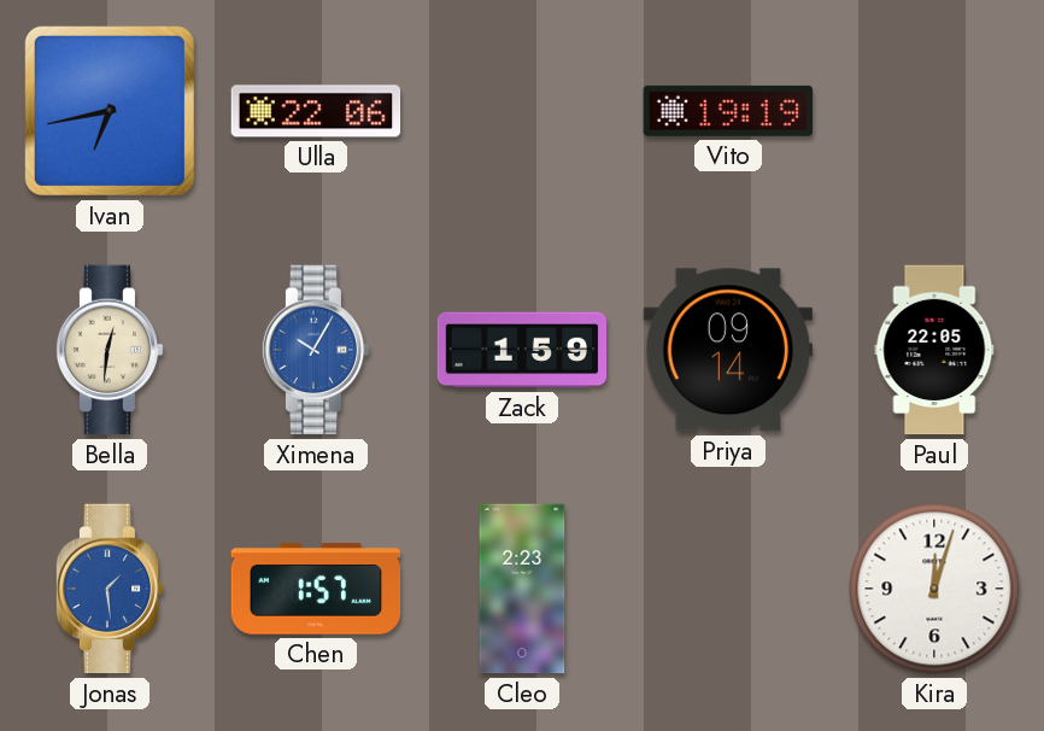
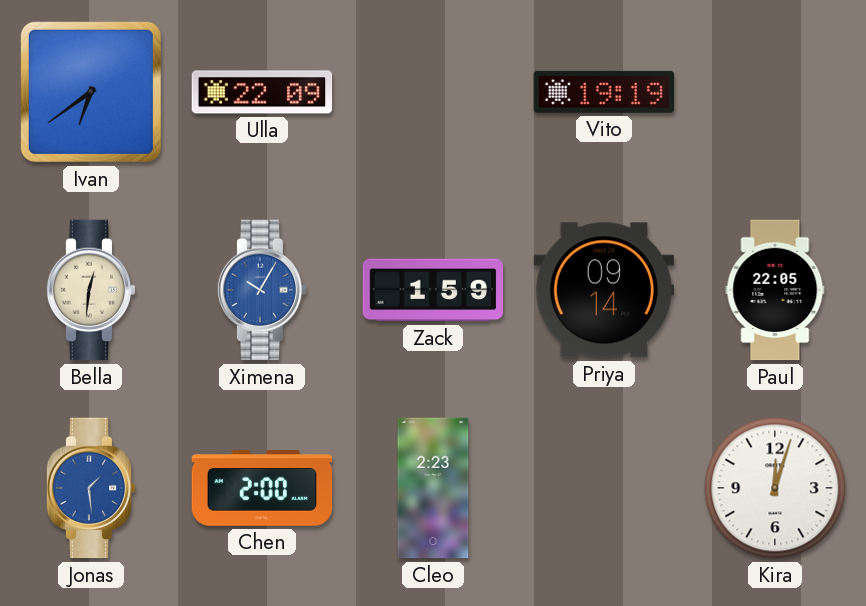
Ivan: 6:43 -> 6:39
Ulla: 22:06 -> 22:09
Chen: 1:57 -> 2:00
